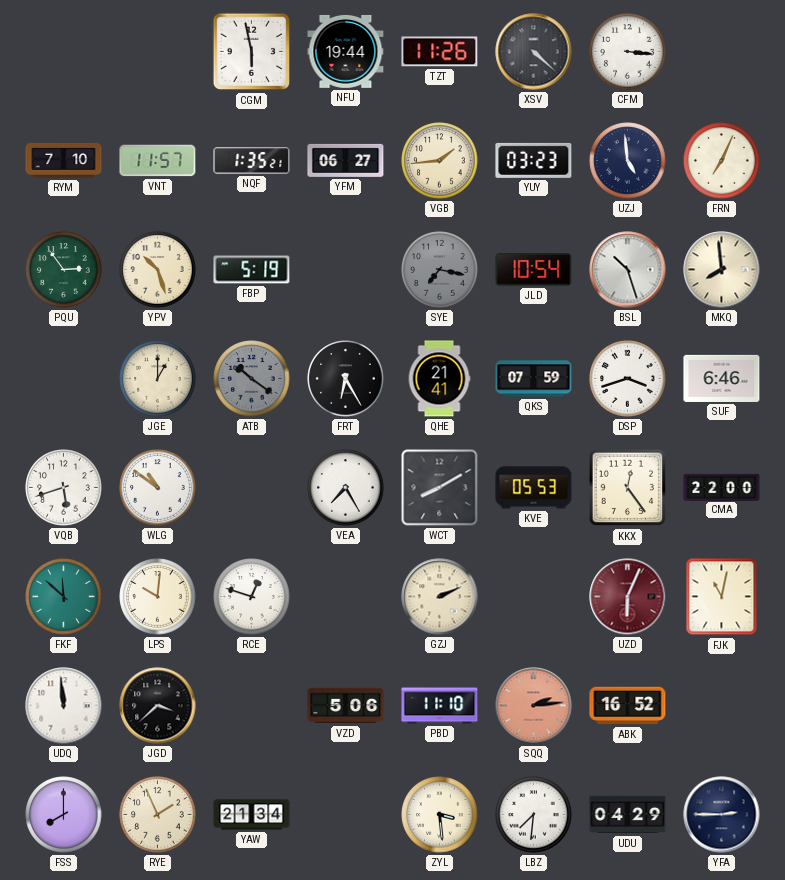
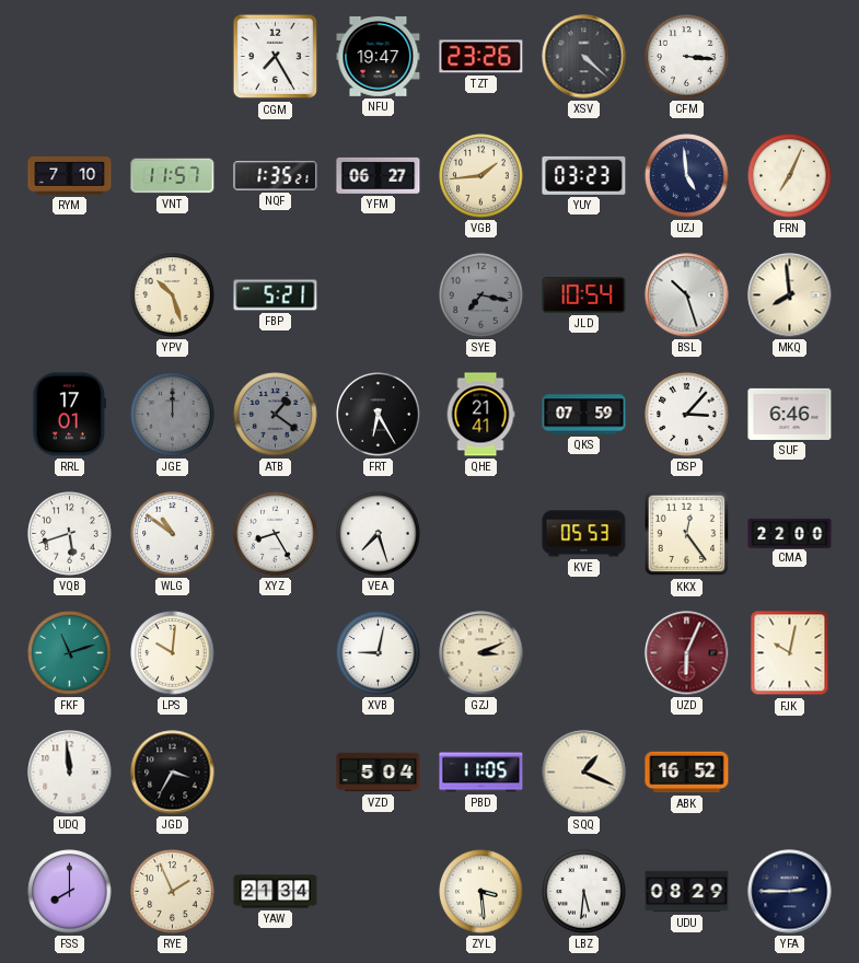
CGM: 5:58 -> 7:25
NFU: 19:44 -> 19:47
TZT: 11:26 -> 23:26
PQU: 2:54 -> none
FBP: 5:19 -> 5:21
RRL: none -> 17:01
JGE: 1:00 -> 12:00
JGE dial: cream -> grey
ATB: 10:21 -> 1:21
DSP: 3:42 -> 3:07
XYZ: none -> 8:25
VEA: 7:25 -> 7:27
WCT: 8:10 -> none
FKF: 11:52 -> 11:12
RCE: 12:48 -> none
XVB: none -> 9:02
GZJ: 2:11 -> 3:11
FJK: 11:02 -> 10:02
JGD: 3:38 -> 3:35
VZD: 5:06 -> 5:04
PBD: 11:10 -> 11:05
SQQ: 2:14 -> 1:19
SQQ dial: salmon -> cream
LBZ: 7:31 -> 5:31
UDU: 04:29 -> 08:29
